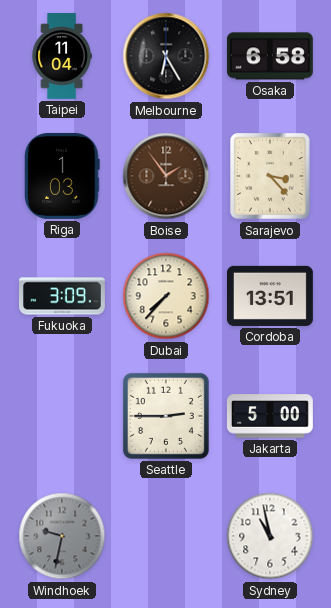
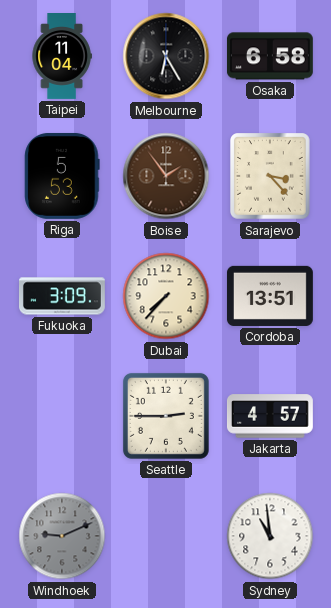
Riga: 1:03 -> 5:53
Jakarta: 5:00 -> 4:57
Windhoek: 9:32 -> 9:11
Sydney: 10:58 -> 10:59
